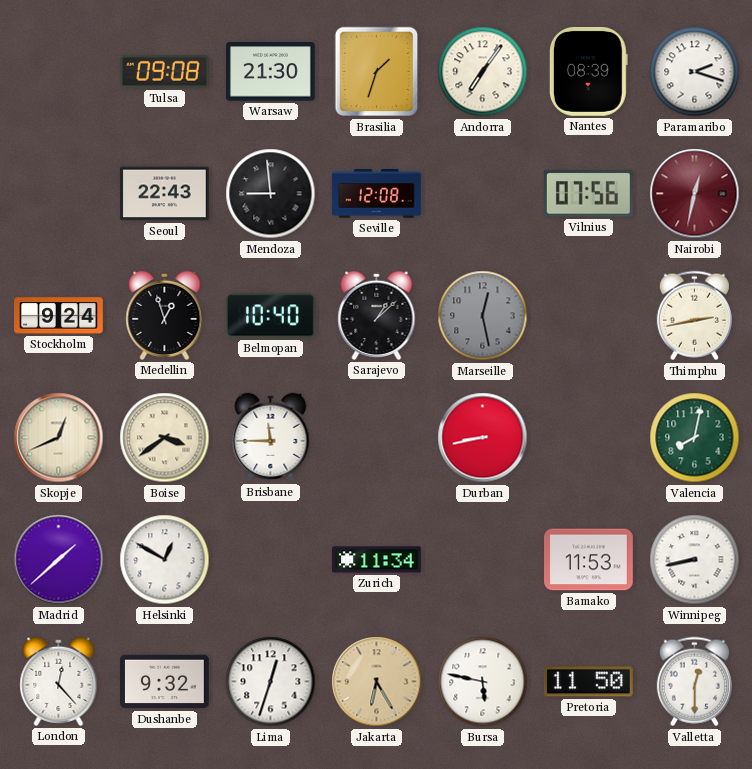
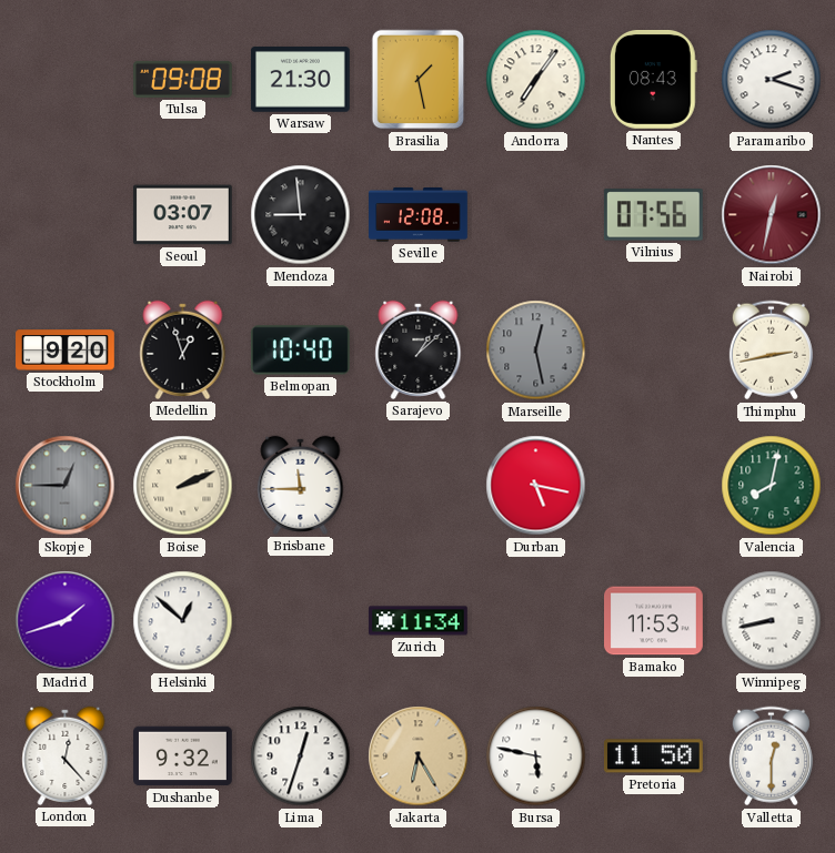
Brasilia: 1:33 -> 1:28
Nantes: 08:39 -> 08:43
Seoul: 22:43 -> 03:07
Stockholm: 9:24 -> 9:20
Skopje: 12:41 -> 12:45
Skopje dial: cream -> grey
Boise: 3:39 -> 2:11
Durban: 8:43 -> 5:17
Madrid: 1:38 -> 1:42
Helsinki: 12:50 -> 12:52
